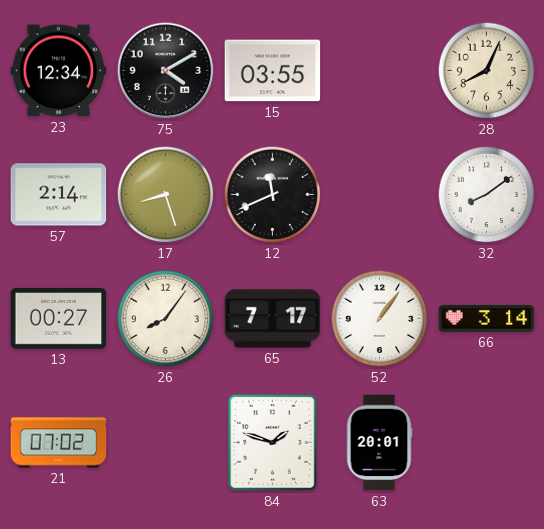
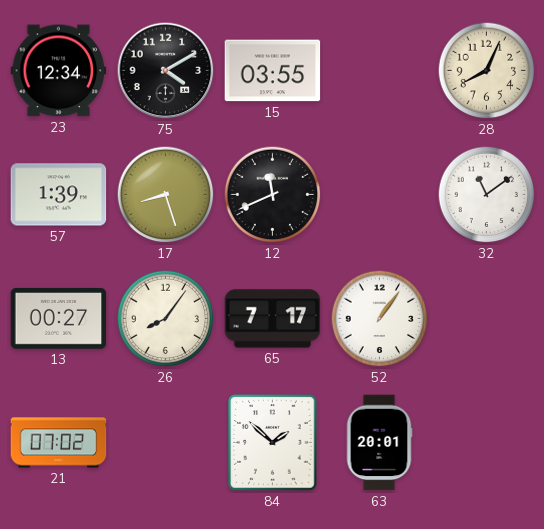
57: 2:14 -> 1:39
32: 8:09 -> 11:09
66: 3:14 -> none
84: 1:48 -> 1:52
